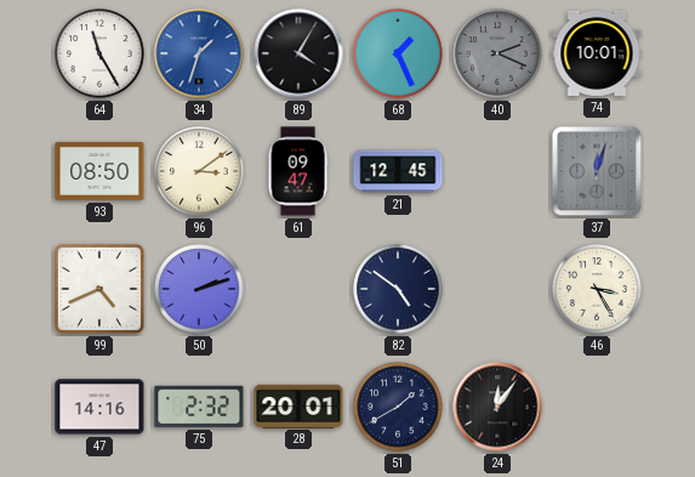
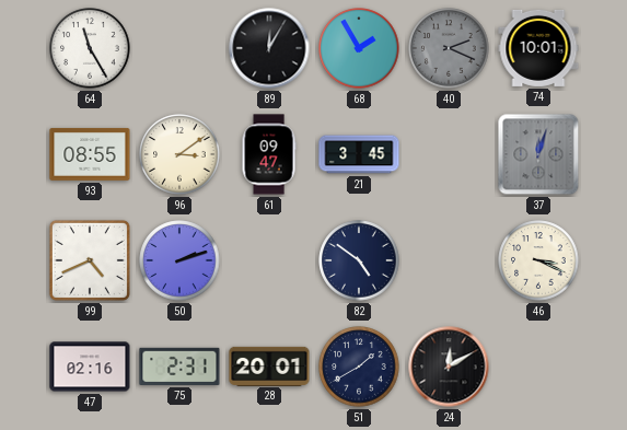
34: 1:33 -> none
89: 4:05 -> 12:05
68: 1:26 -> 1:55
93: 08:50 -> 08:55
21: 12:45 -> 3:45
46: 3:25 -> 3:19
47: 14:16 -> 02:16
75: 2:32 -> 2:31
24: 12:06 -> 12:10
